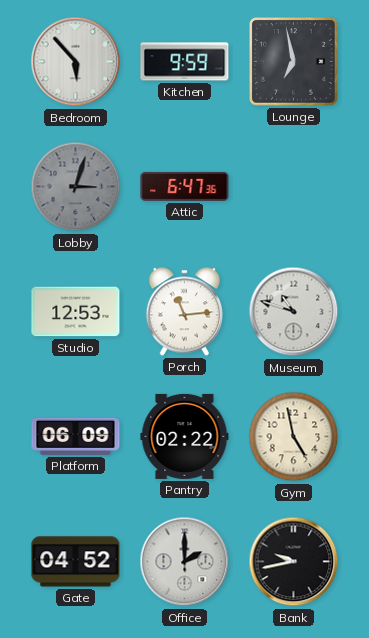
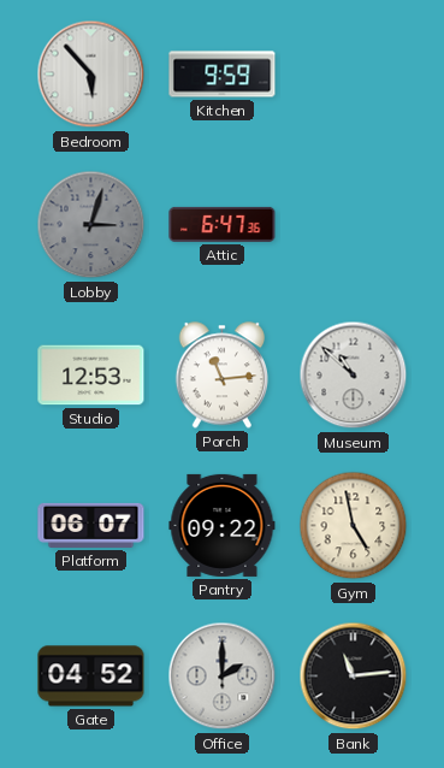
Lounge: 6:58 -> none
Museum: 10:48 -> 10:52
Platform: 06:09 -> 06:07
Pantry: 02:22 -> 09:22
Bank: 9:43 -> 11:14
